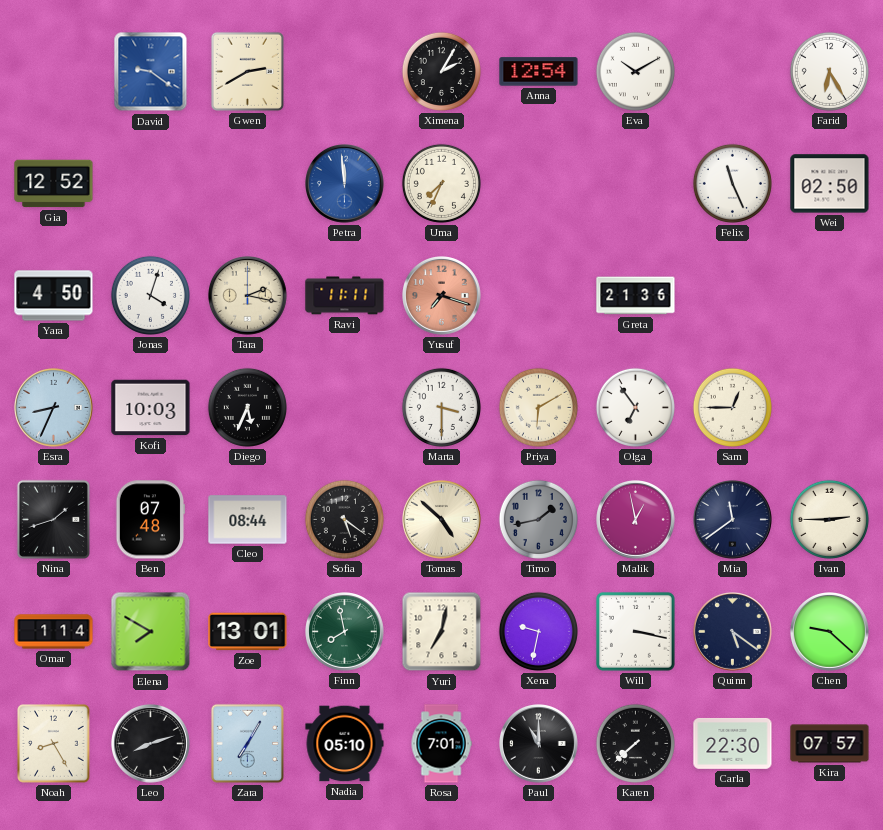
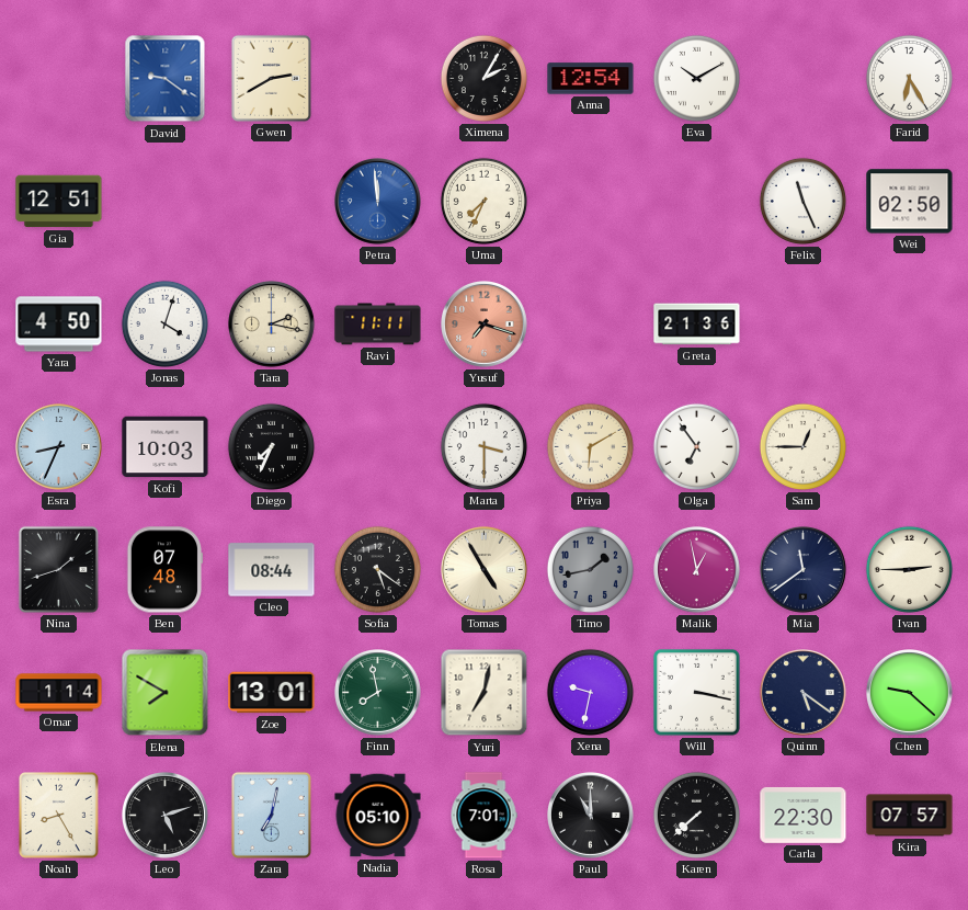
Gia: 12:52 -> 12:51
Diego: 5:34 -> 7:34
Tomas: 4:52 -> 4:55
Leo: 8:12 -> 5:12
Zara: 7:05 -> 7:02
